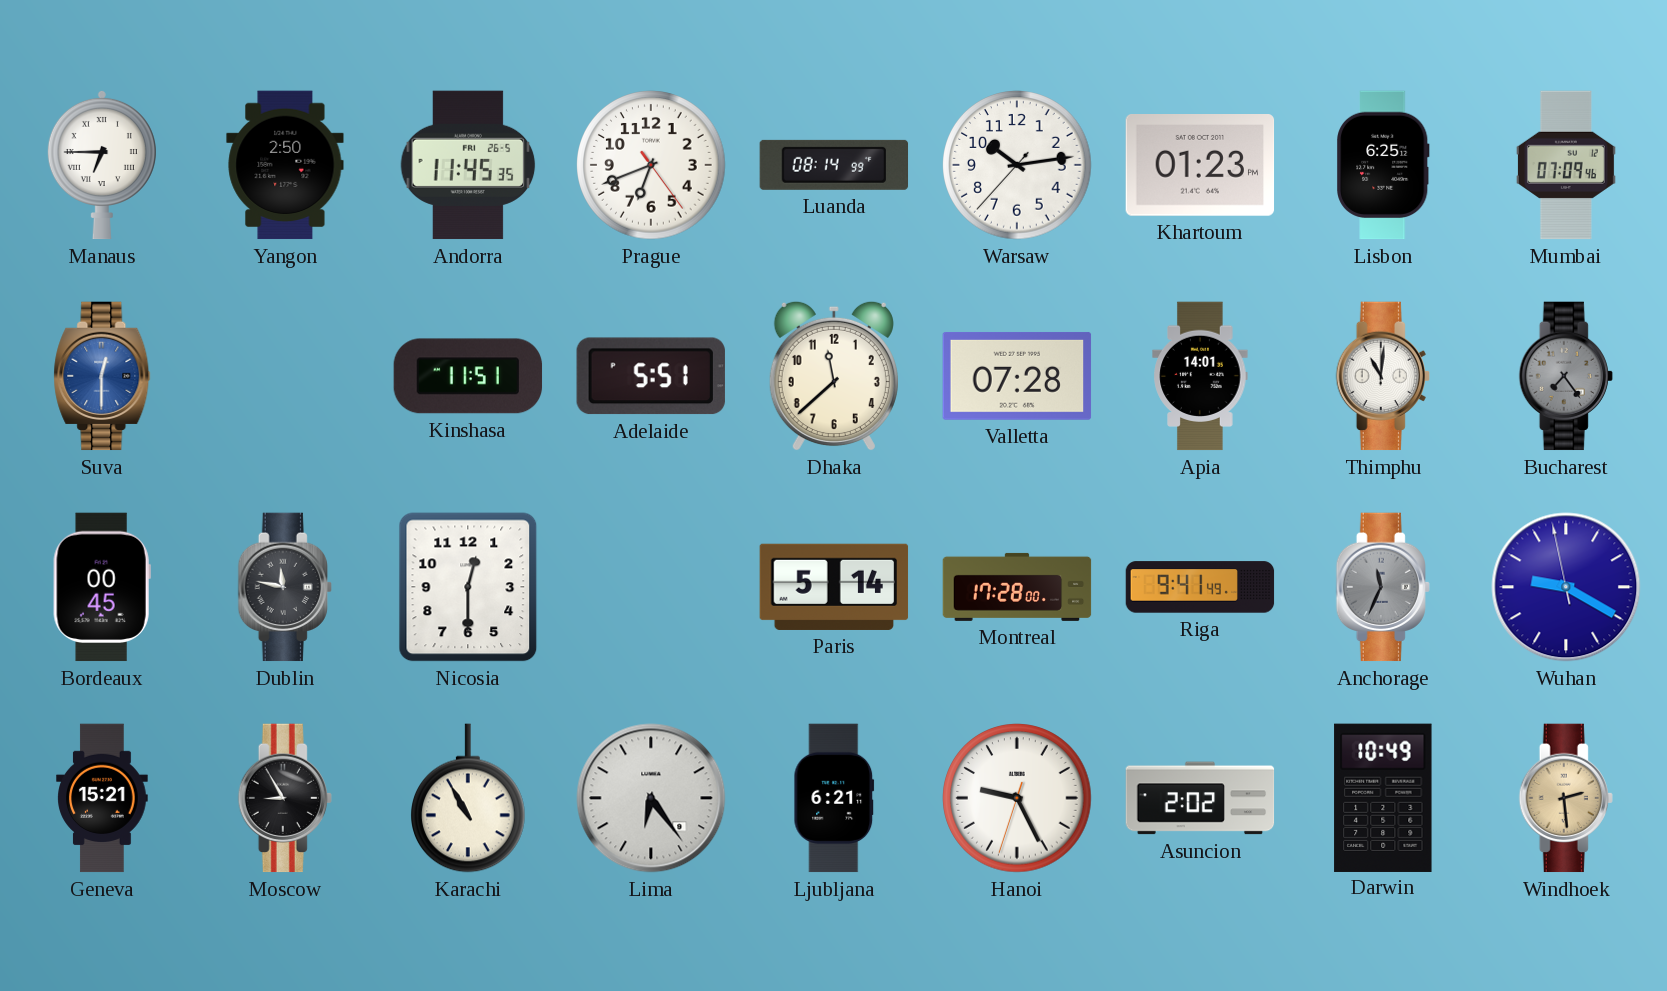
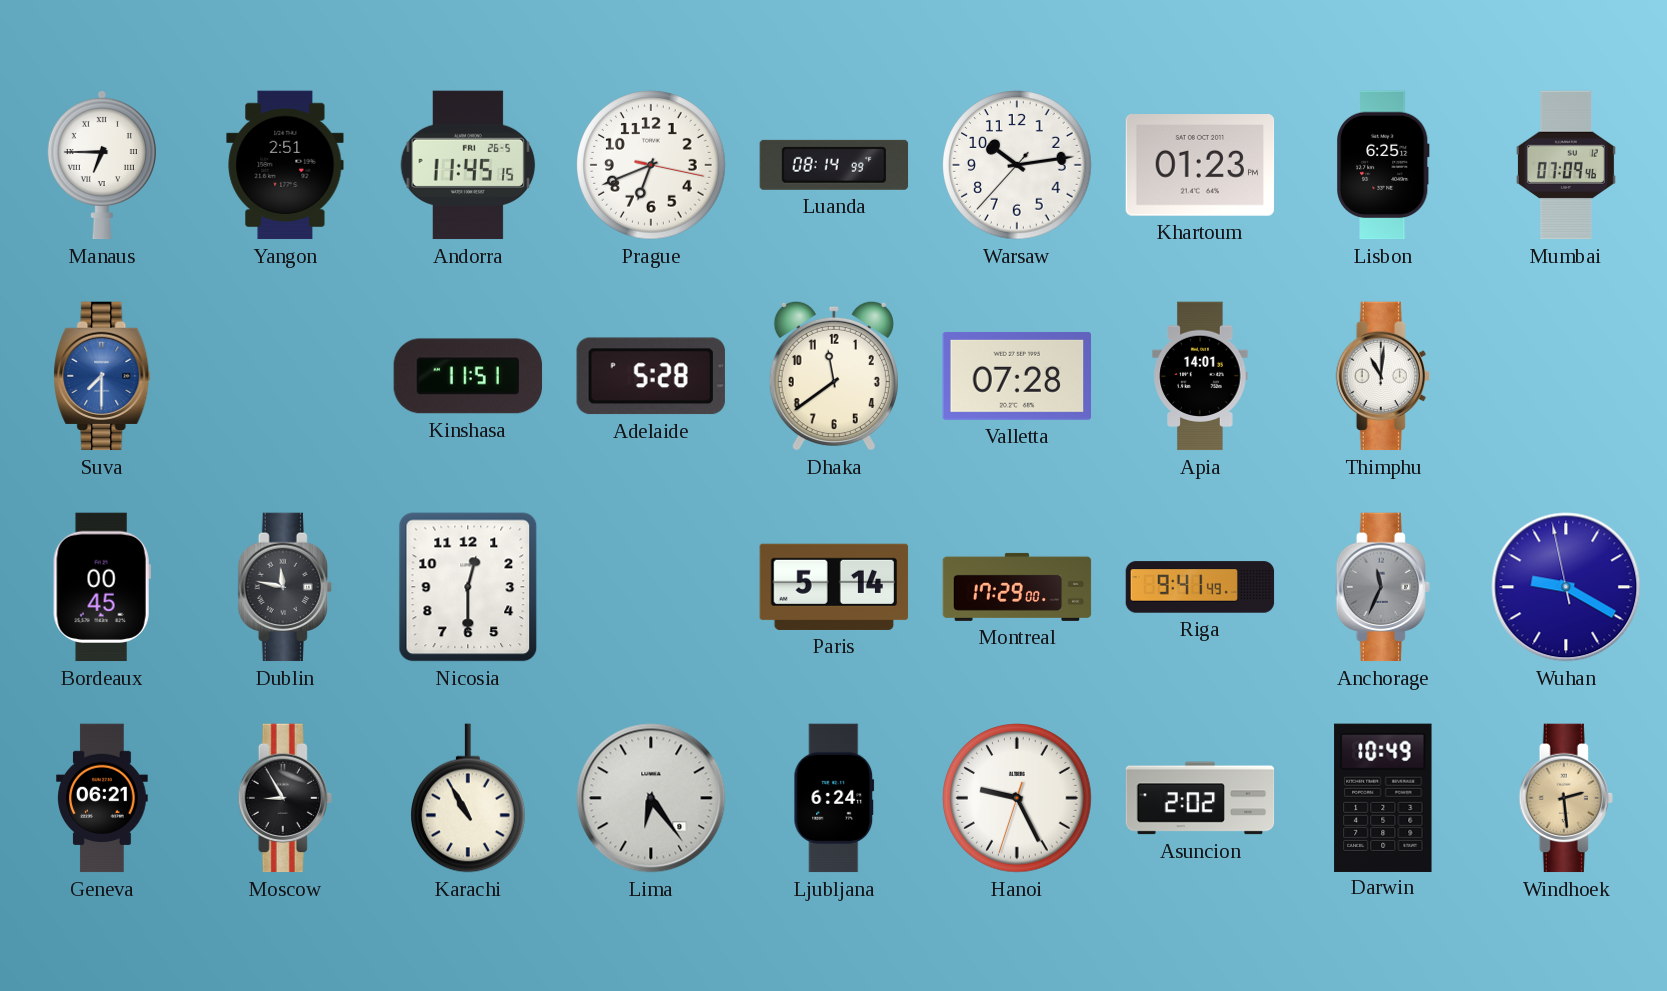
Yangon: 2:50 -> 2:51
Andorra: 11:45:35 -> 11:45:15
Prague: 6:41:24 -> 6:41:17
Suva: 12:30 -> 7:30
Adelaide: 5:51 -> 5:28
Dhaka: 11:38 -> 11:39
Bucharest: 7:24 -> none
Montreal: 17:28 -> 17:29
Geneva: 15:21 -> 06:21
Ljubljana: 6:21 -> 6:24
